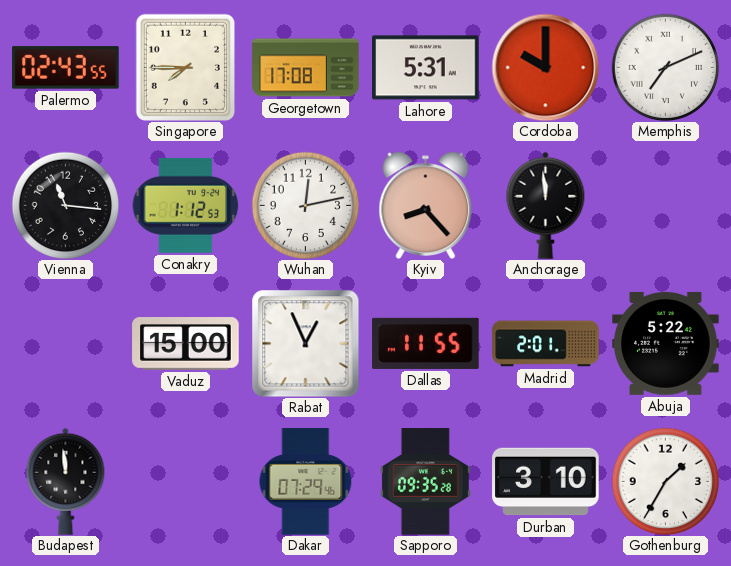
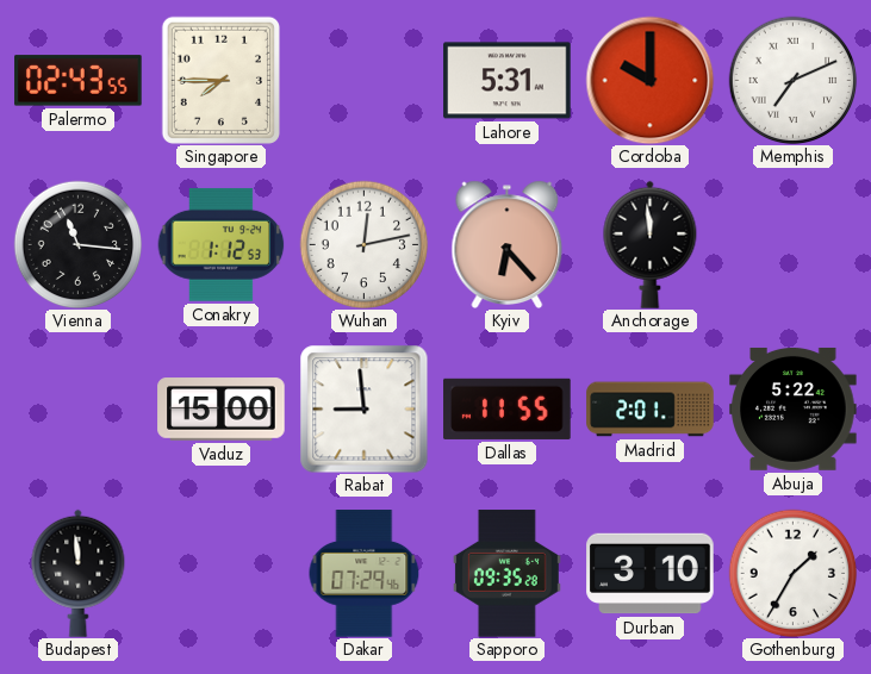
Georgetown: 17:08 -> none
Kyiv: 8:23 -> 6:23
Rabat: 12:56 -> 8:59
